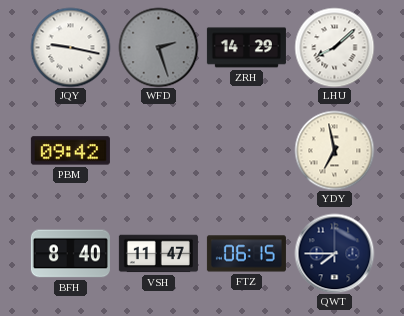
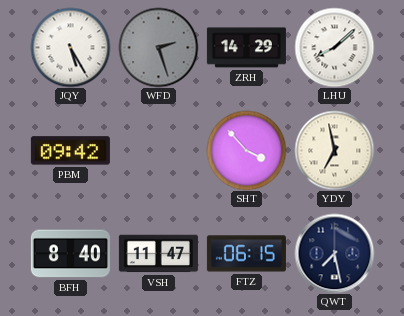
JQY: 9:17 -> 5:25
SHT: none -> 3:53
QWT: 7:45 -> 7:28
